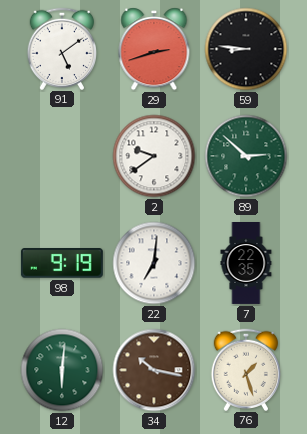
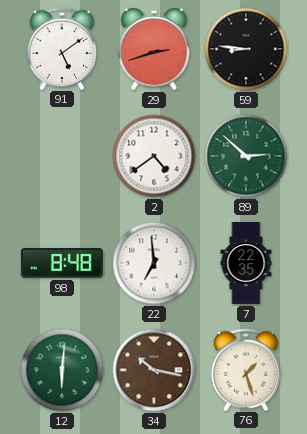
2: 9:39 -> 4:39
98: 9:19 -> 8:48
22: 7:01 -> 6:59
